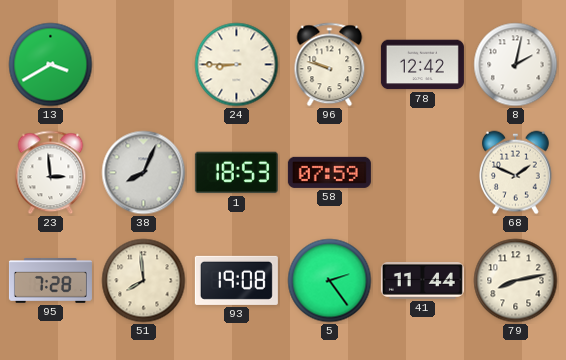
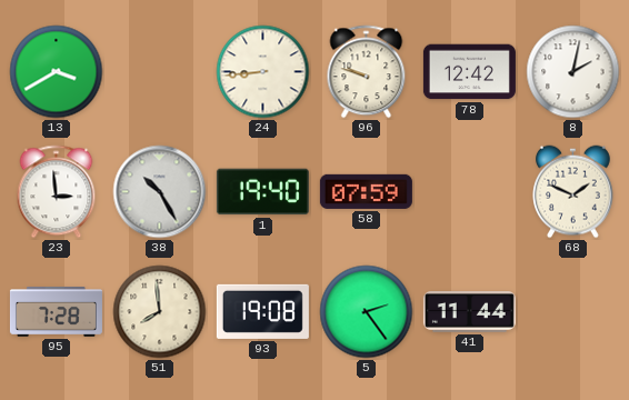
24: 8:45 -> 8:44
38: 8:04 -> 10:25
1: 18:53 -> 19:40
79: 8:13 -> none
